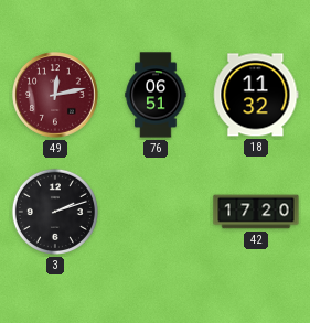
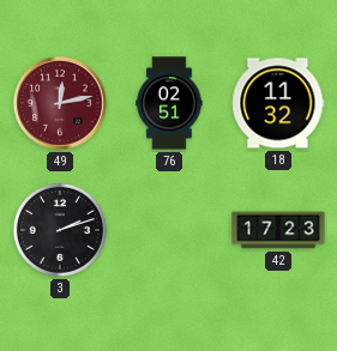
76: 06:51 -> 02:51
42: 17:20 -> 17:23
